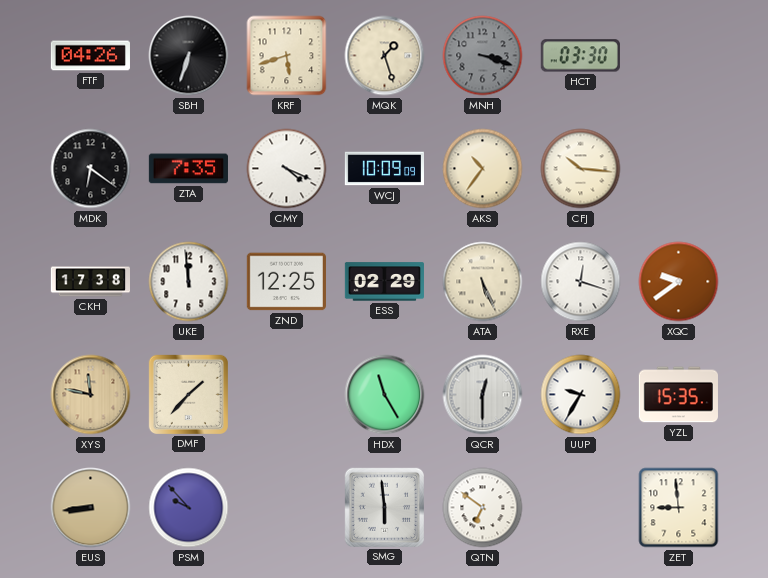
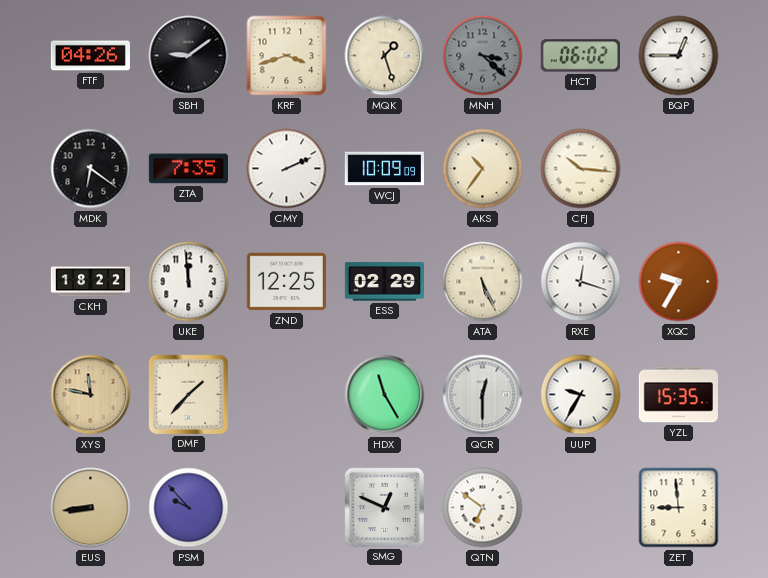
SBH: 6:33 -> 9:09
KRF: 5:42 -> 3:42
MNH: 3:18 -> 3:22
HCT: 03:30 -> 06:02
BQP: none -> 12:45
CMY: 4:19 -> 2:11
CKH: 17:38 -> 18:22
XQC: 9:39 -> 9:35
SMG: 5:59 -> 12:49
